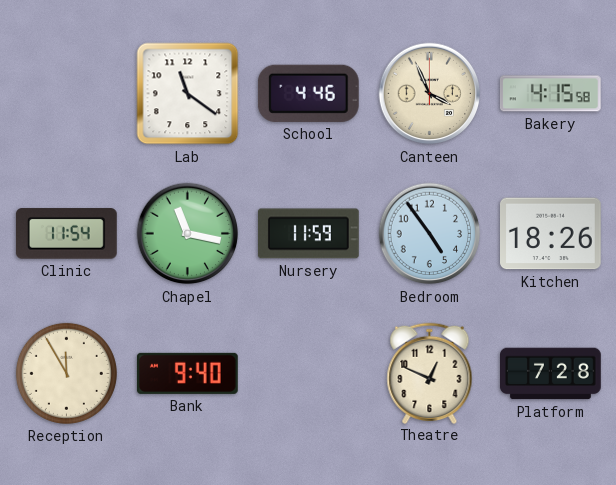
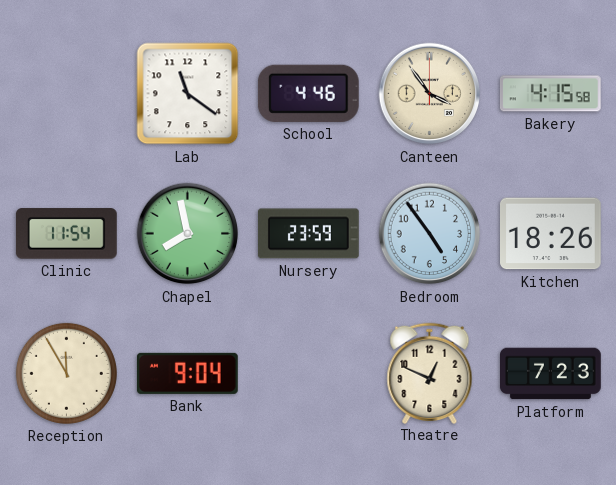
Canteen: 3:56 -> 3:54
Chapel: 11:17 -> 7:58
Nursery: 11:59 -> 23:59
Bank: 9:40 -> 9:04
Platform: 7:28 -> 7:23
